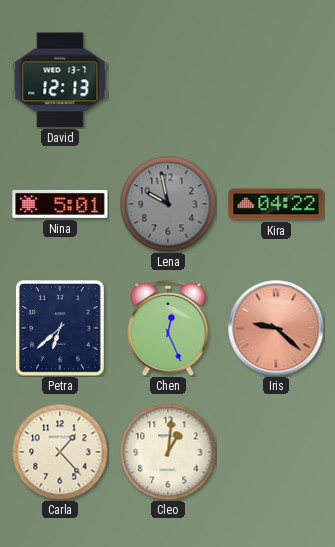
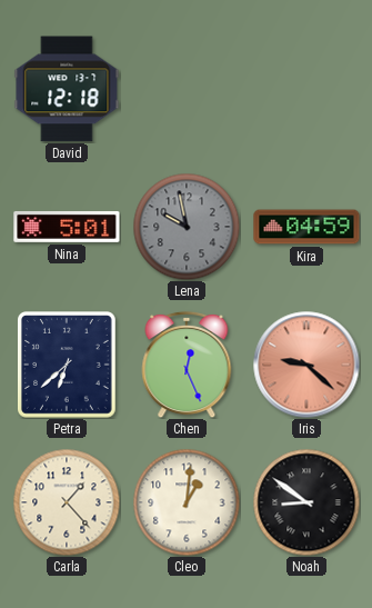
David: 12:13 -> 12:18
Kira: 04:22 -> 04:59
Noah: none -> 8:51
